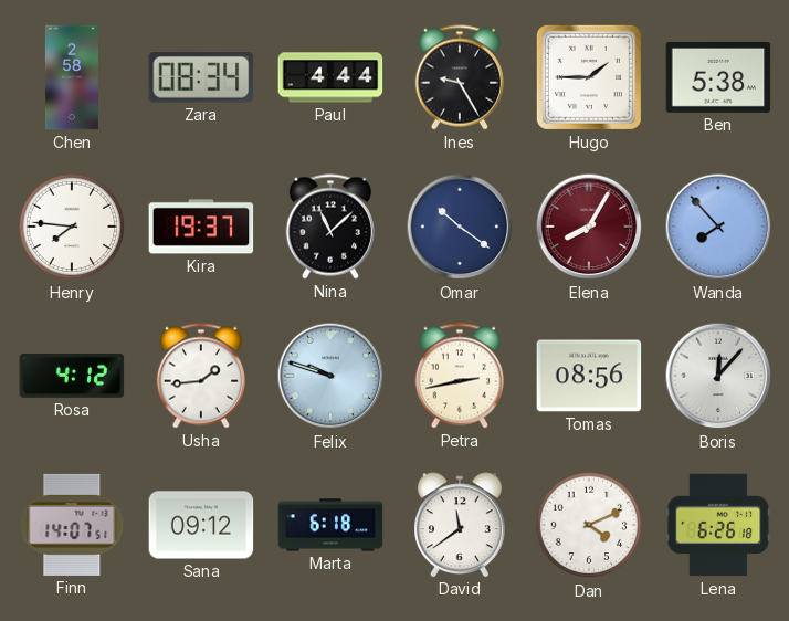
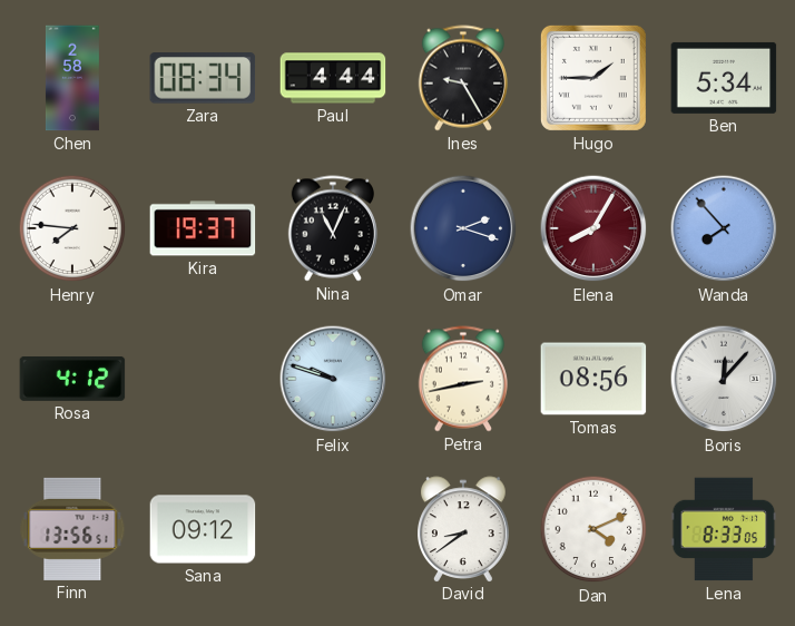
Ben: 5:38 -> 5:34
Nina: 11:08 -> 11:04
Omar: 10:21 -> 2:18
Usha: 1:44 -> none
Finn: 14:07 -> 13:56
Marta: 6:18 -> none
David: 11:39 -> 8:39
Lena: 6:26 -> 8:33
